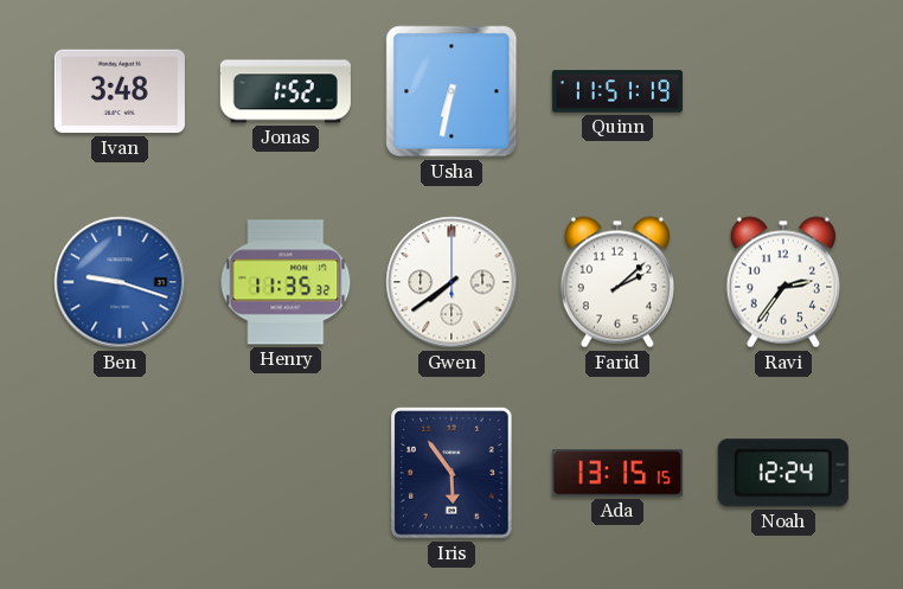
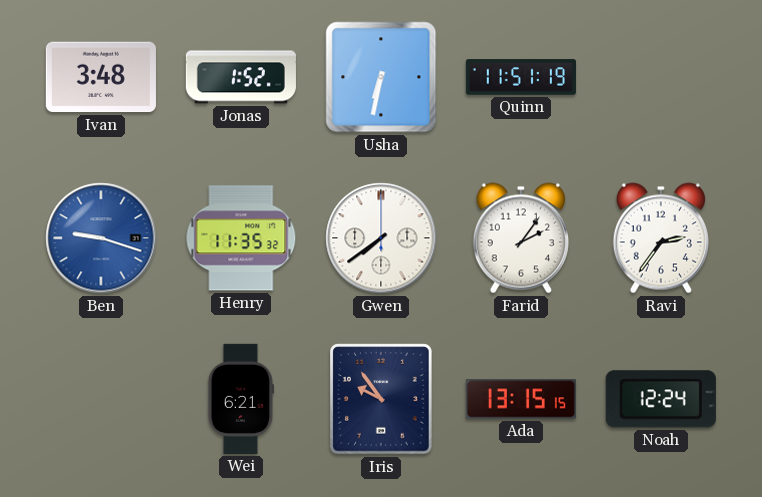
Farid: 2:08 -> 2:06
Wei: none -> 6:21
Iris: 5:54 -> 9:54
